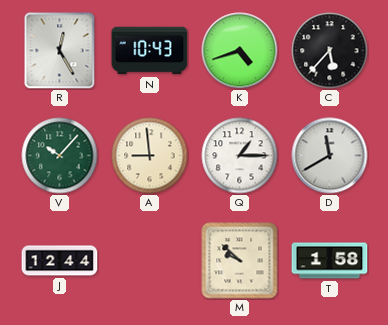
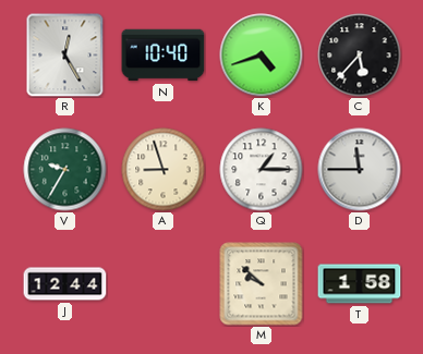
N: 10:43 -> 10:40
V: 10:07 -> 9:35
A: 8:59 -> 8:57
D: 11:40 -> 11:45
